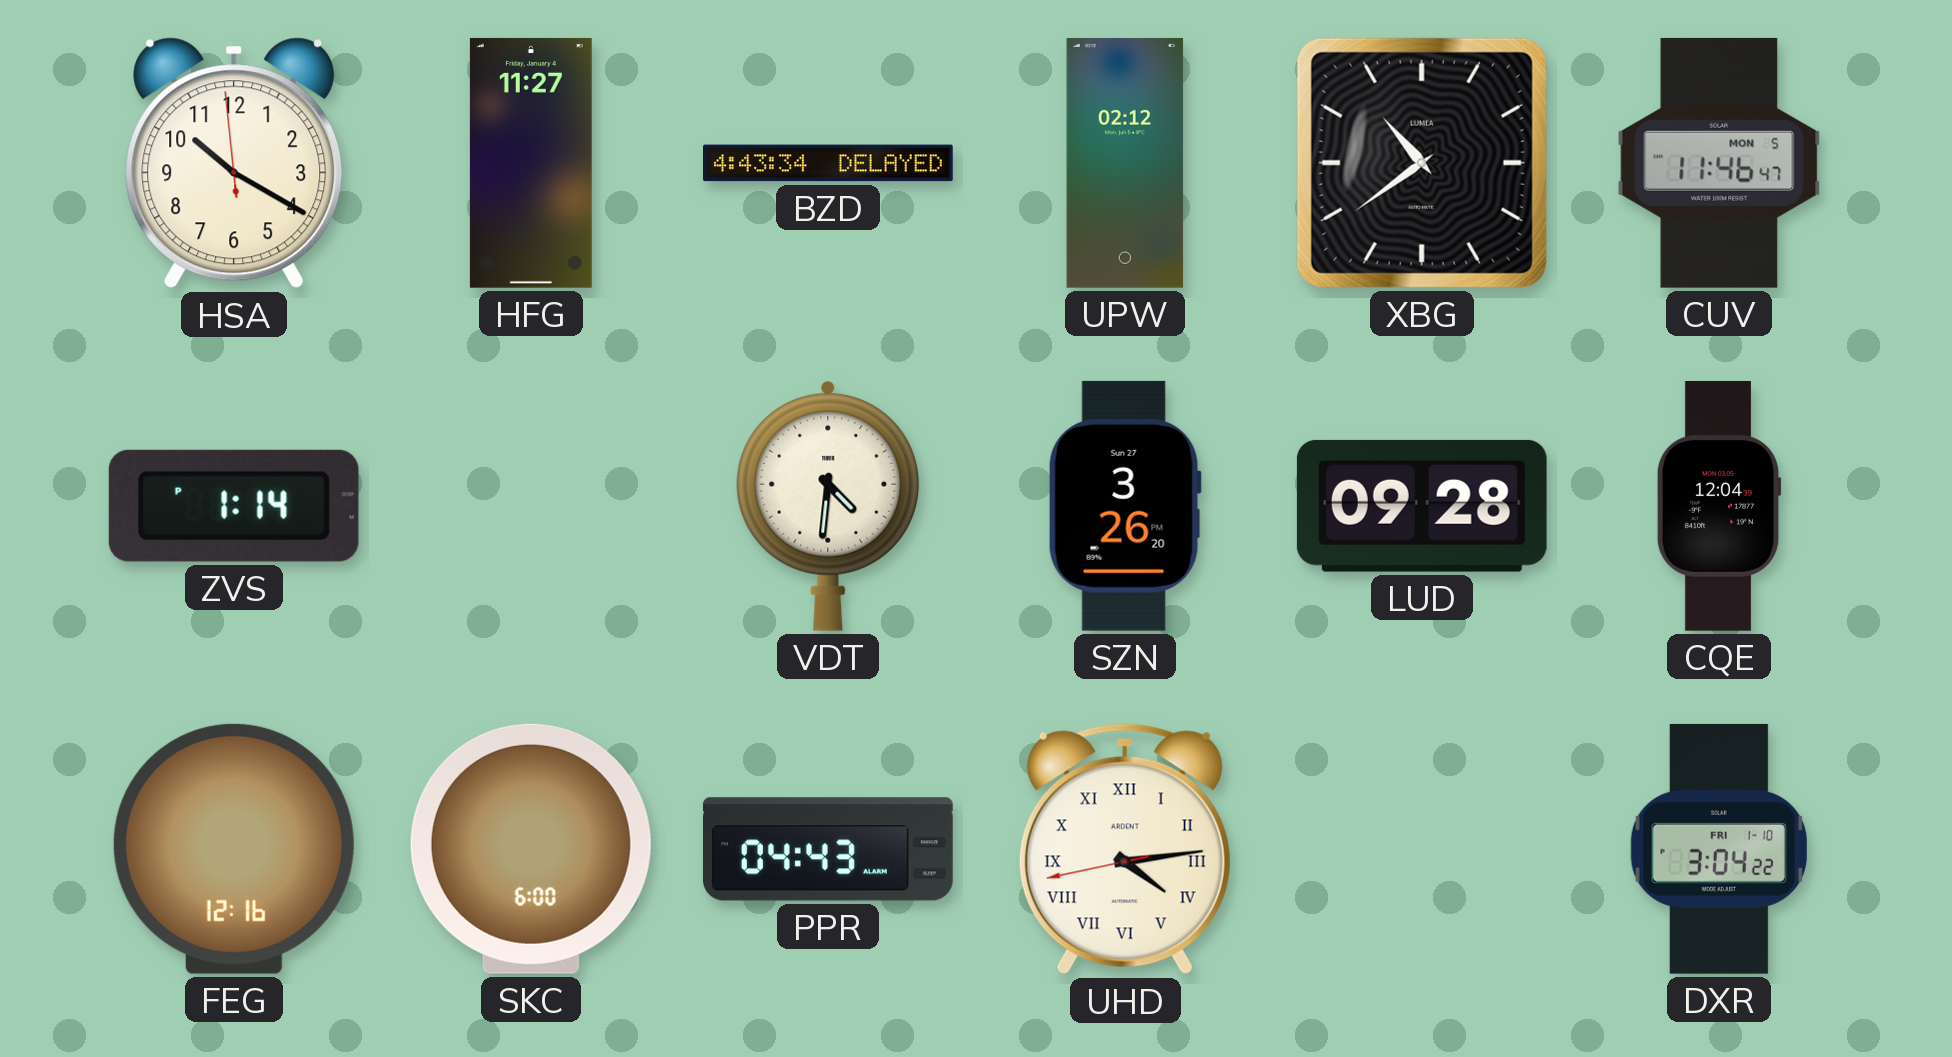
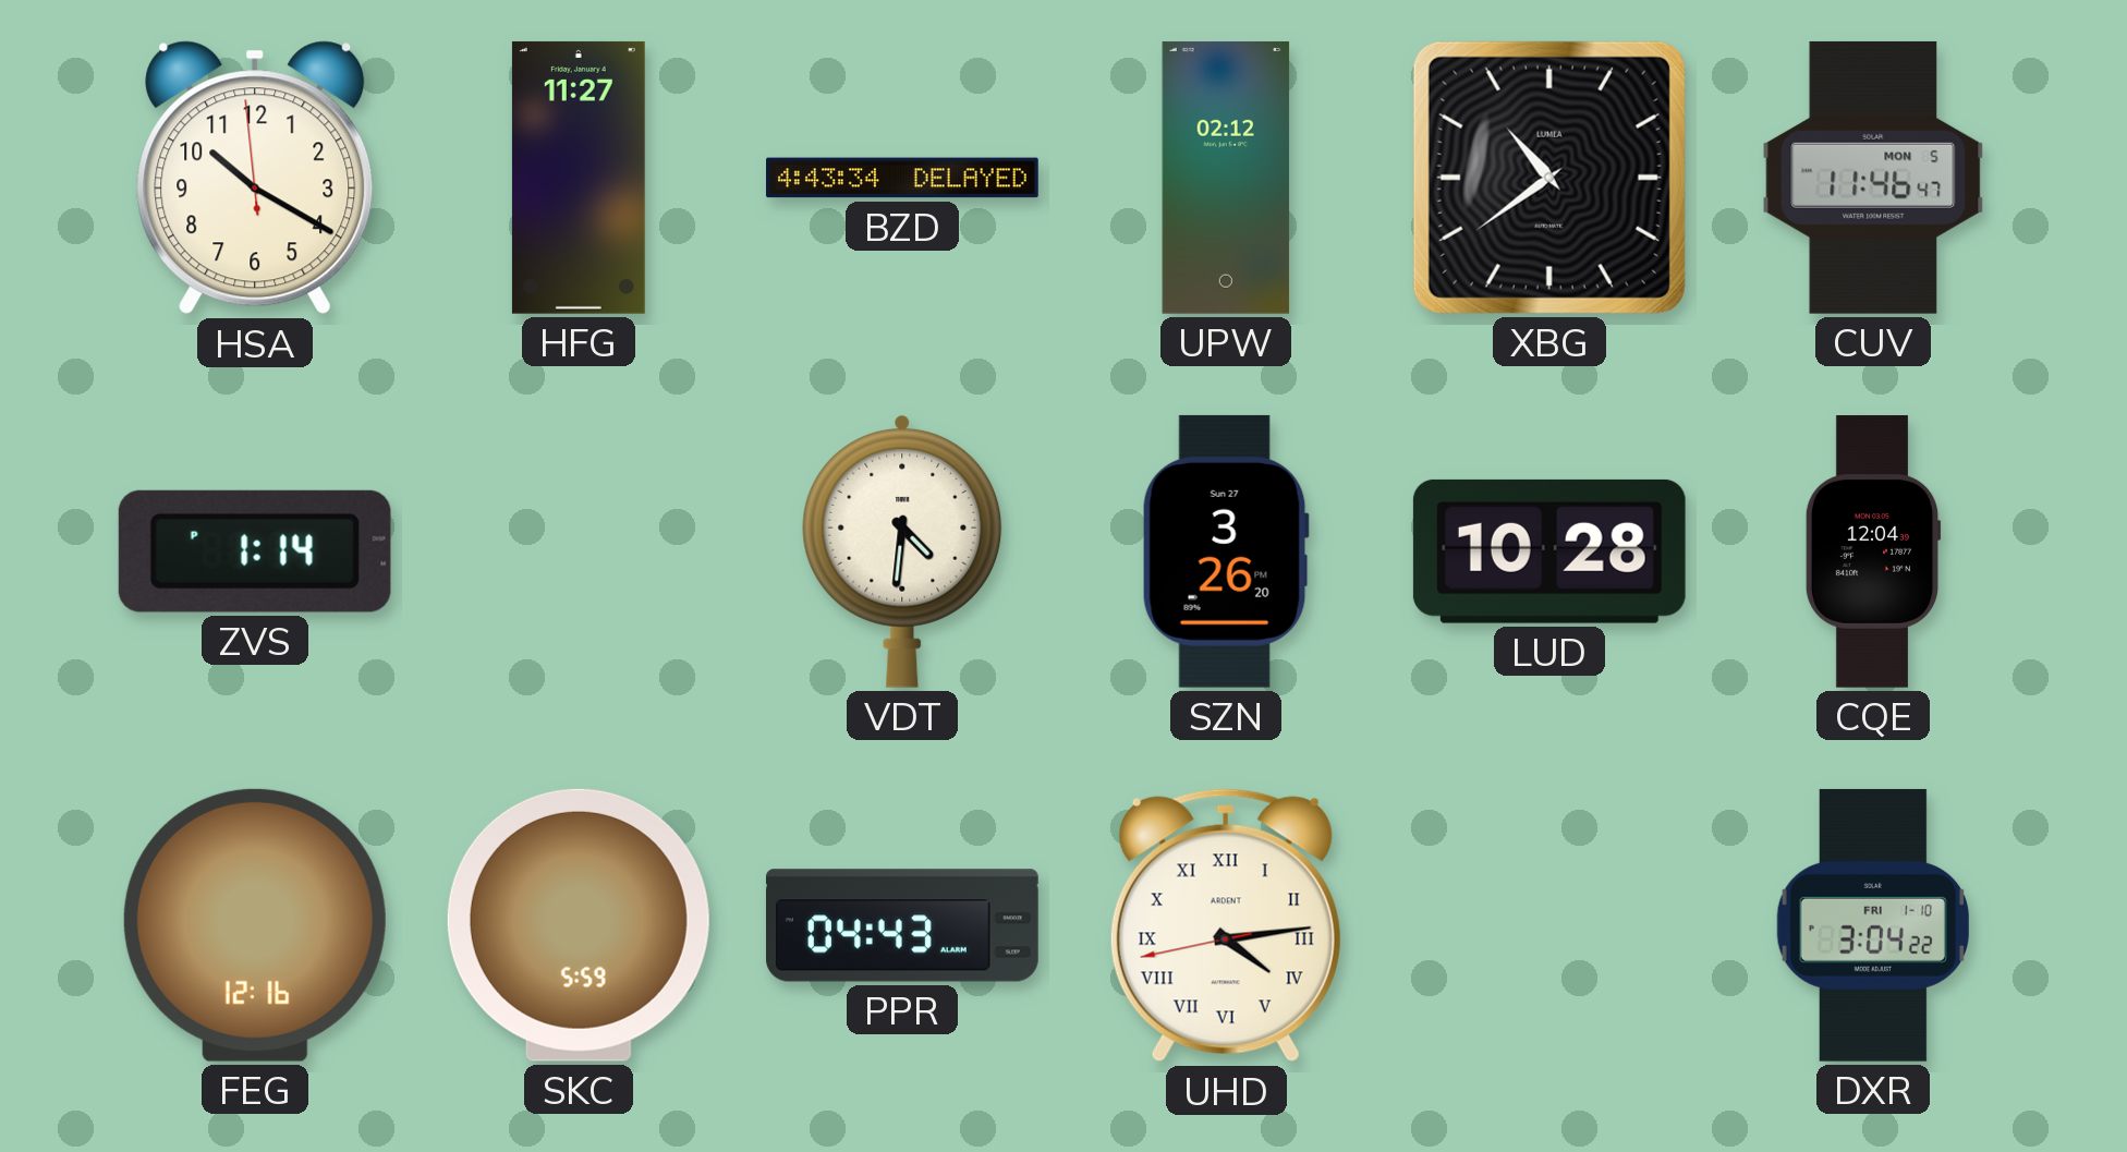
LUD: 09:28 -> 10:28
SKC: 6:00 -> 5:59
